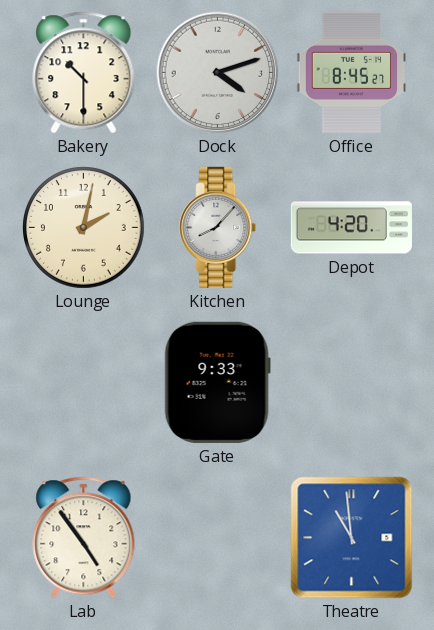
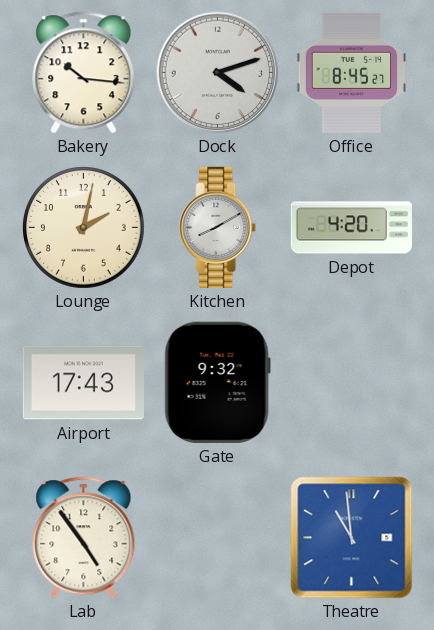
Bakery: 10:30 -> 10:16
Kitchen: 8:07 -> 8:10
Airport: none -> 17:43
Gate: 9:33 -> 9:32
